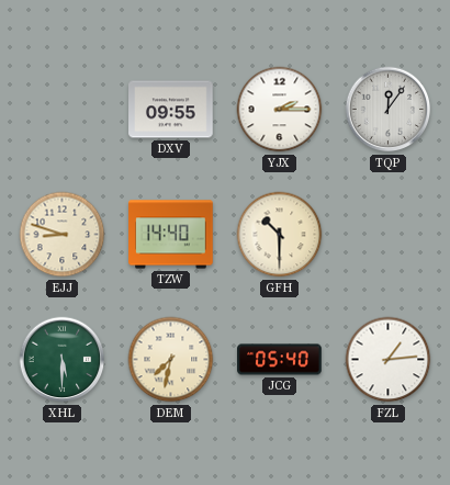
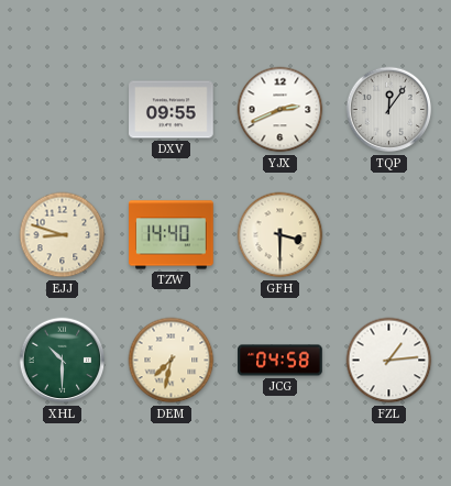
YJX: 2:15 -> 2:41
GFH: 10:30 -> 3:30
XHL: 5:30 -> 10:30
JCG: 05:40 -> 04:58
